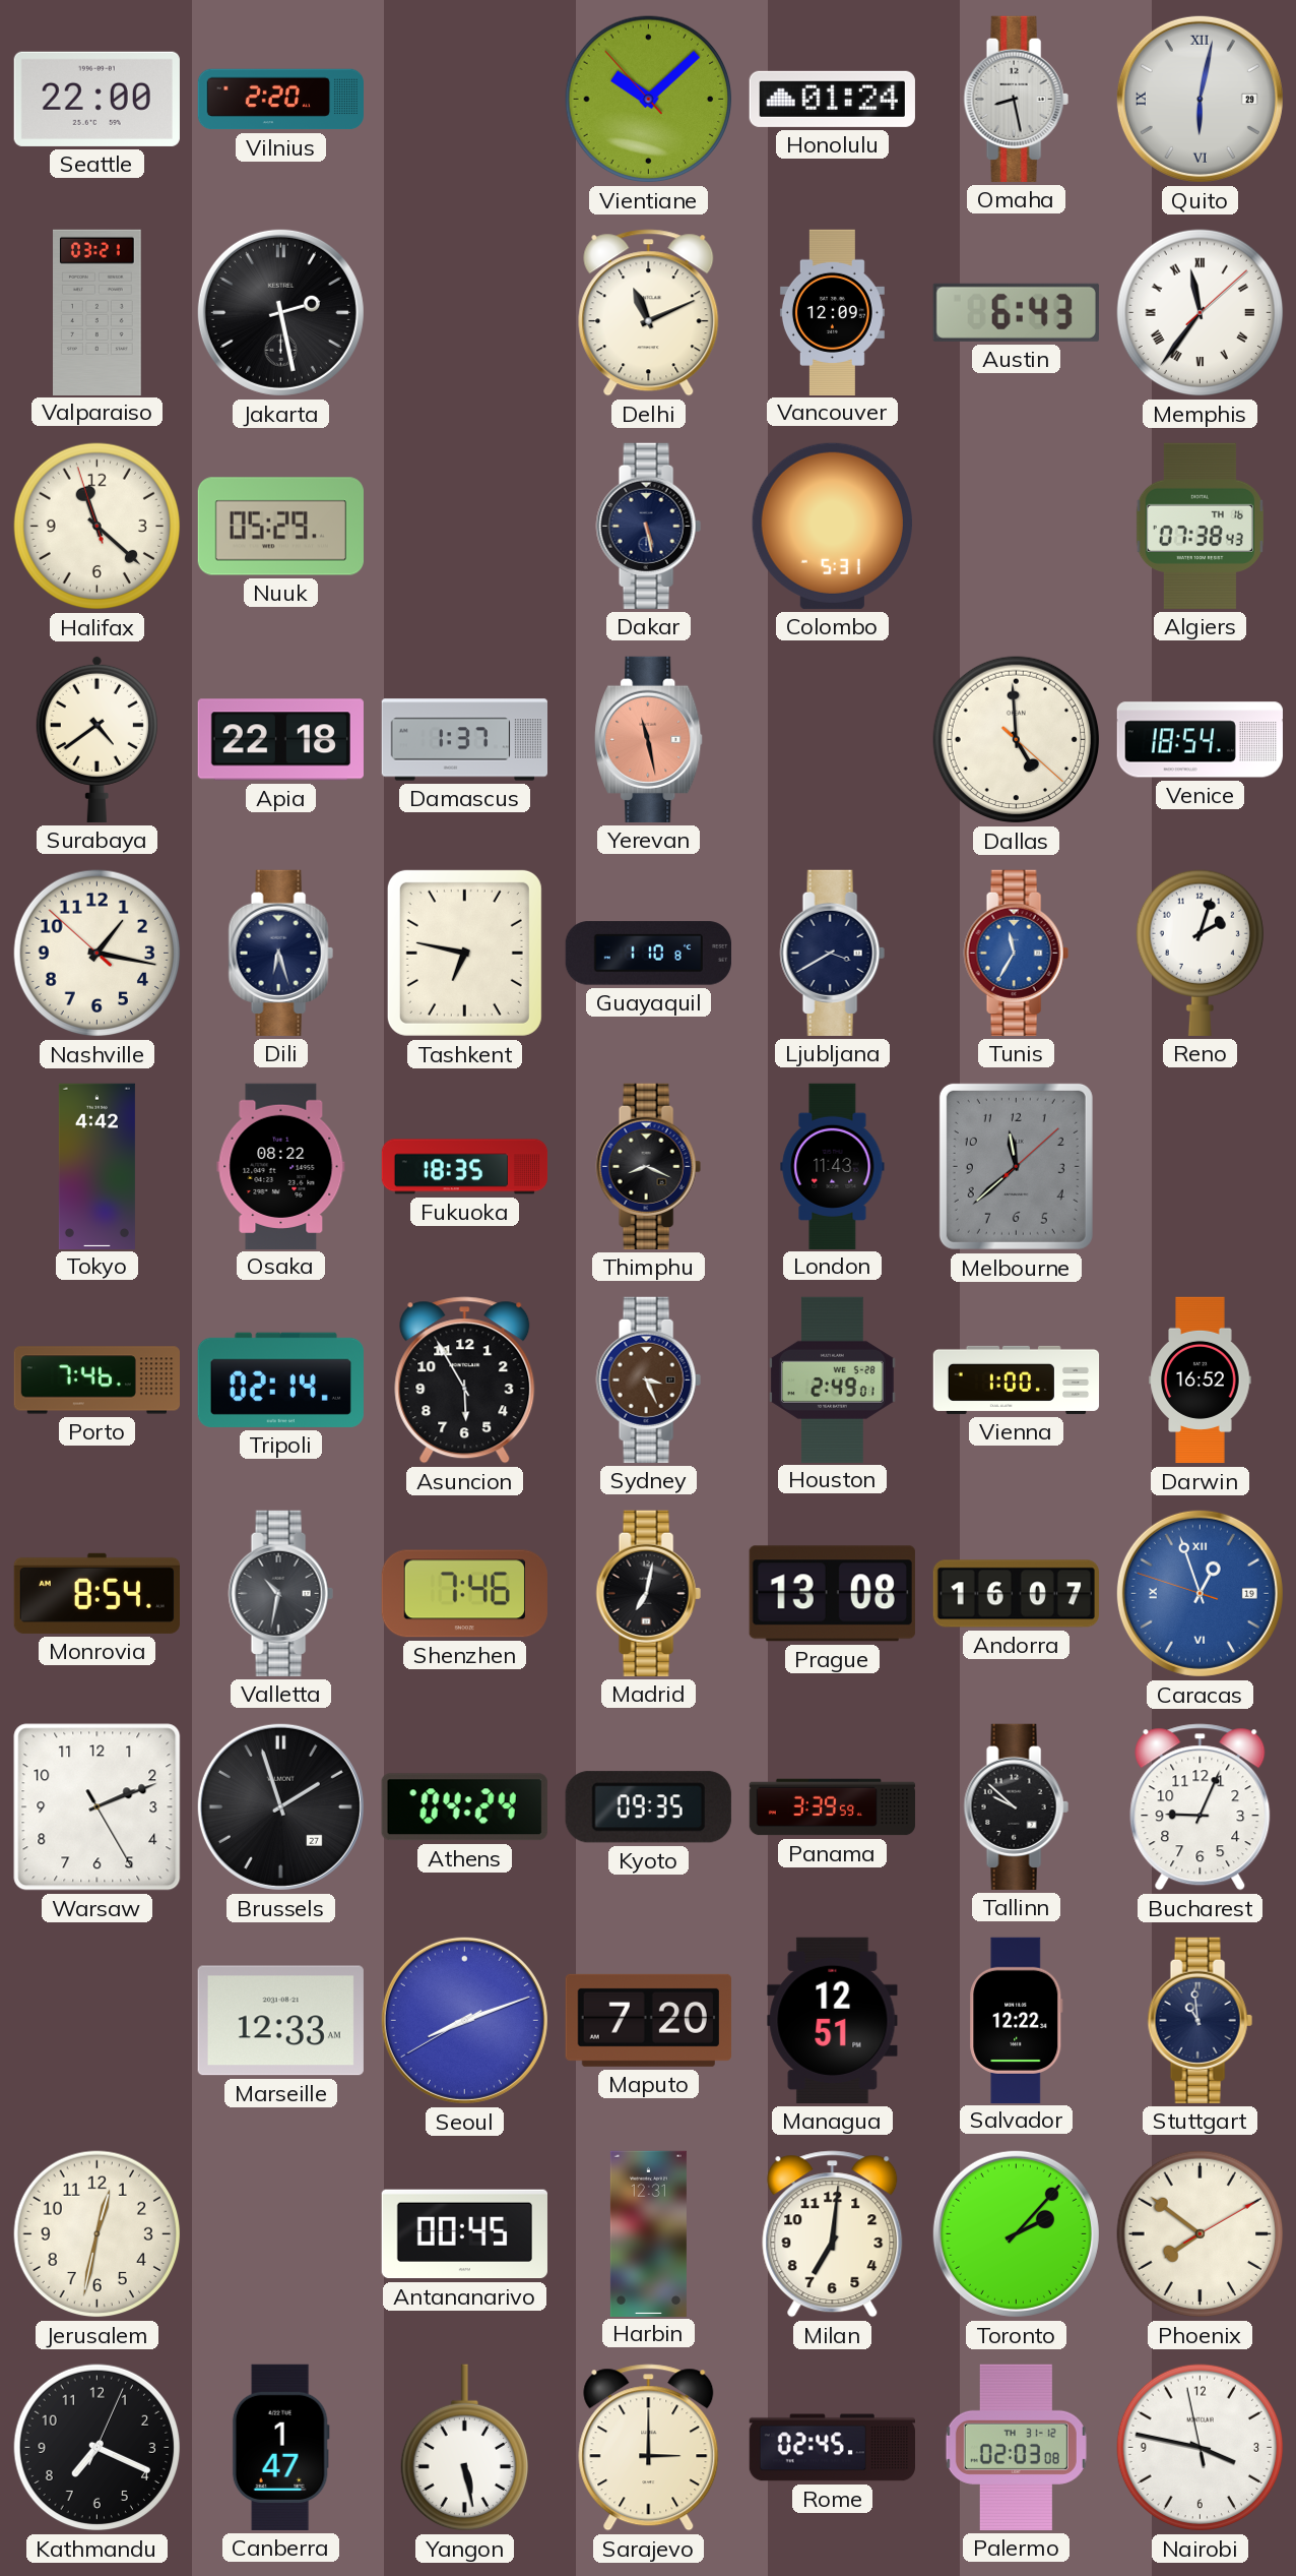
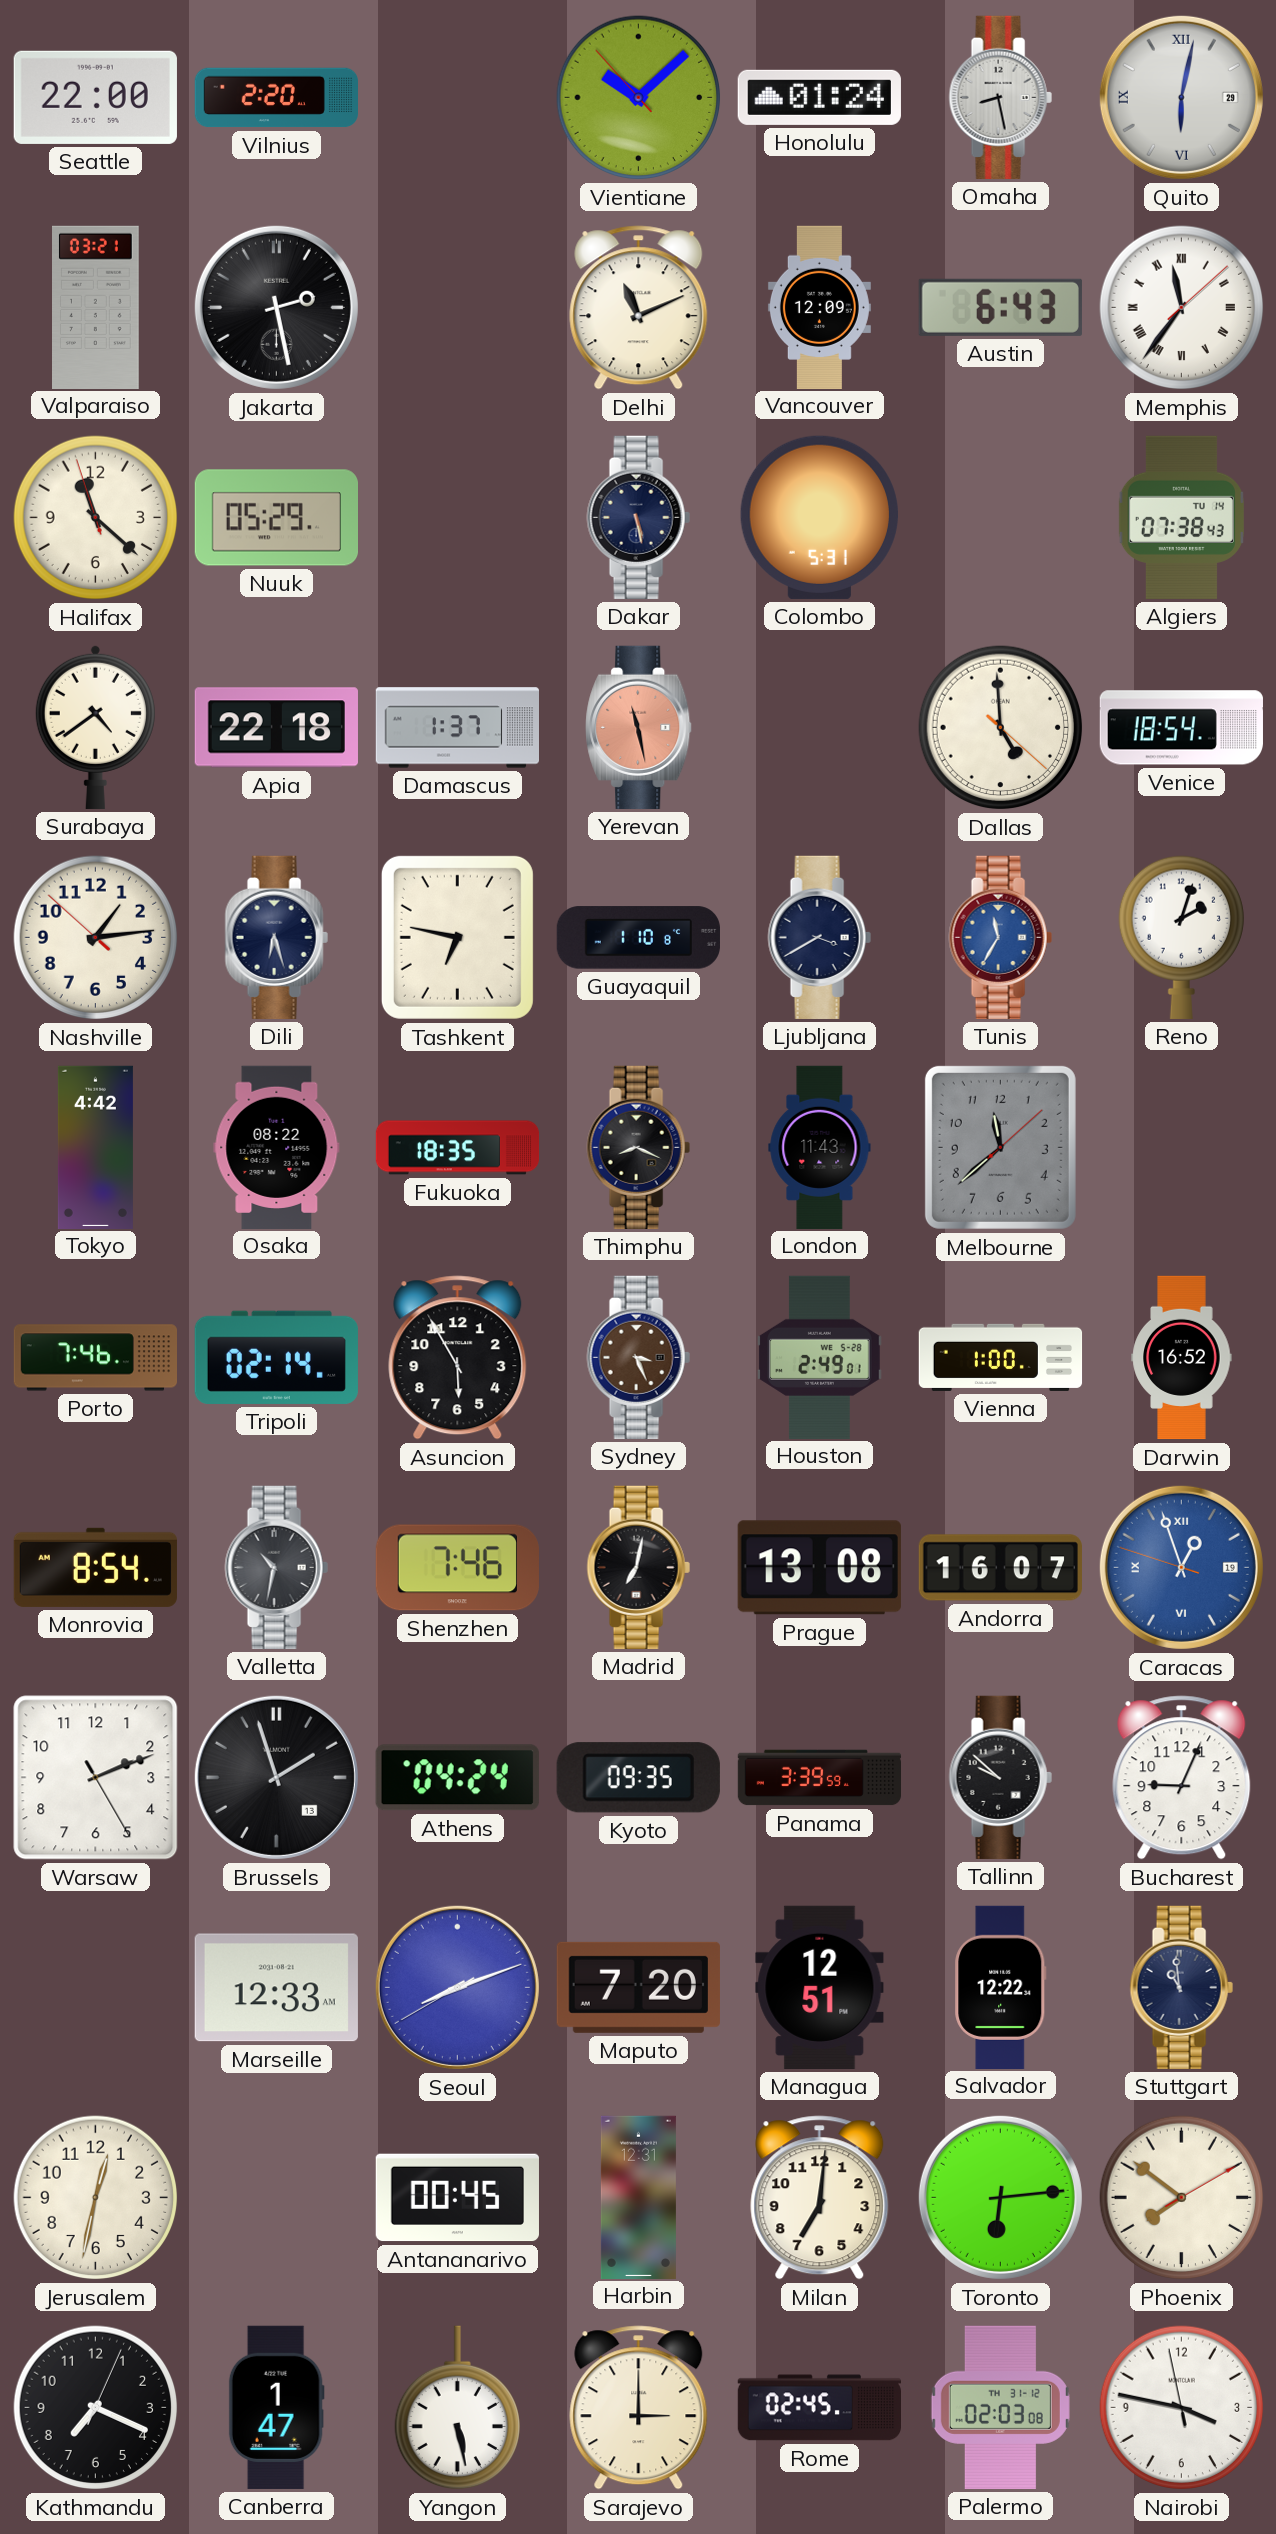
Algiers date: TH 16 -> TU 14
Nashville: 1:16 -> 1:13
Brussels date: 27 -> 13
Toronto: 2:07 -> 6:14
